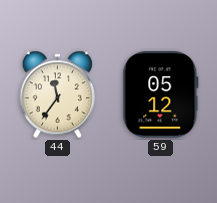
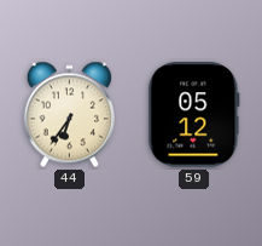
44: 11:36 -> 6:36
